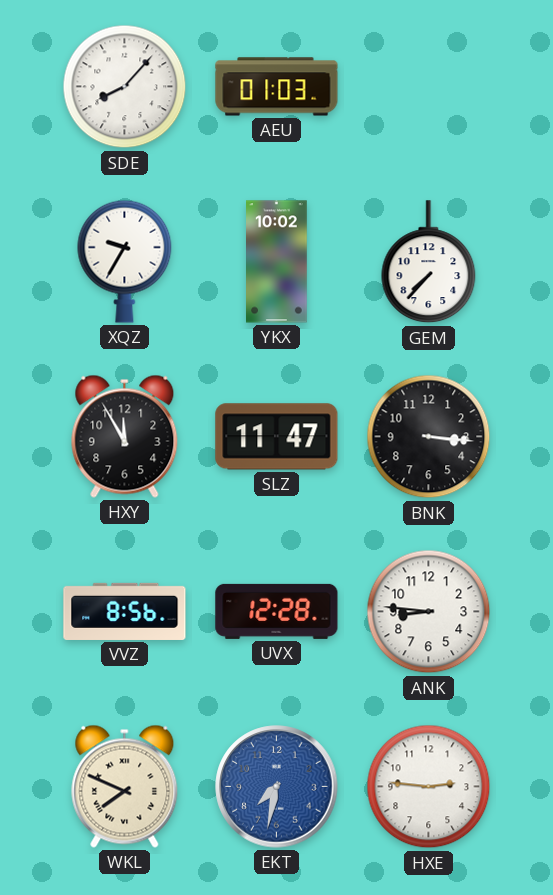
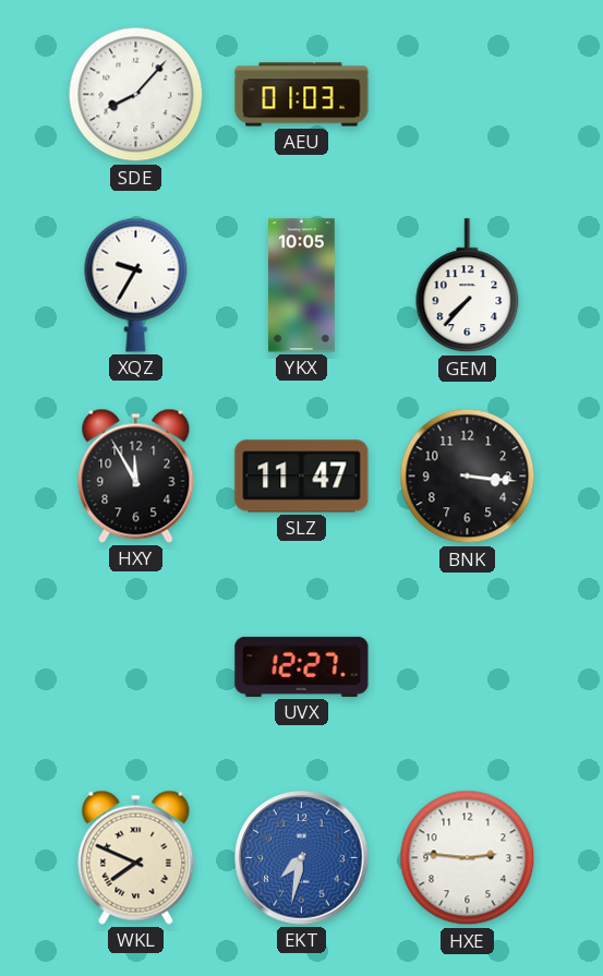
YKX: 10:02 -> 10:05
VVZ: 8:56 -> none
UVX: 12:28 -> 12:27
ANK: 8:46 -> none
